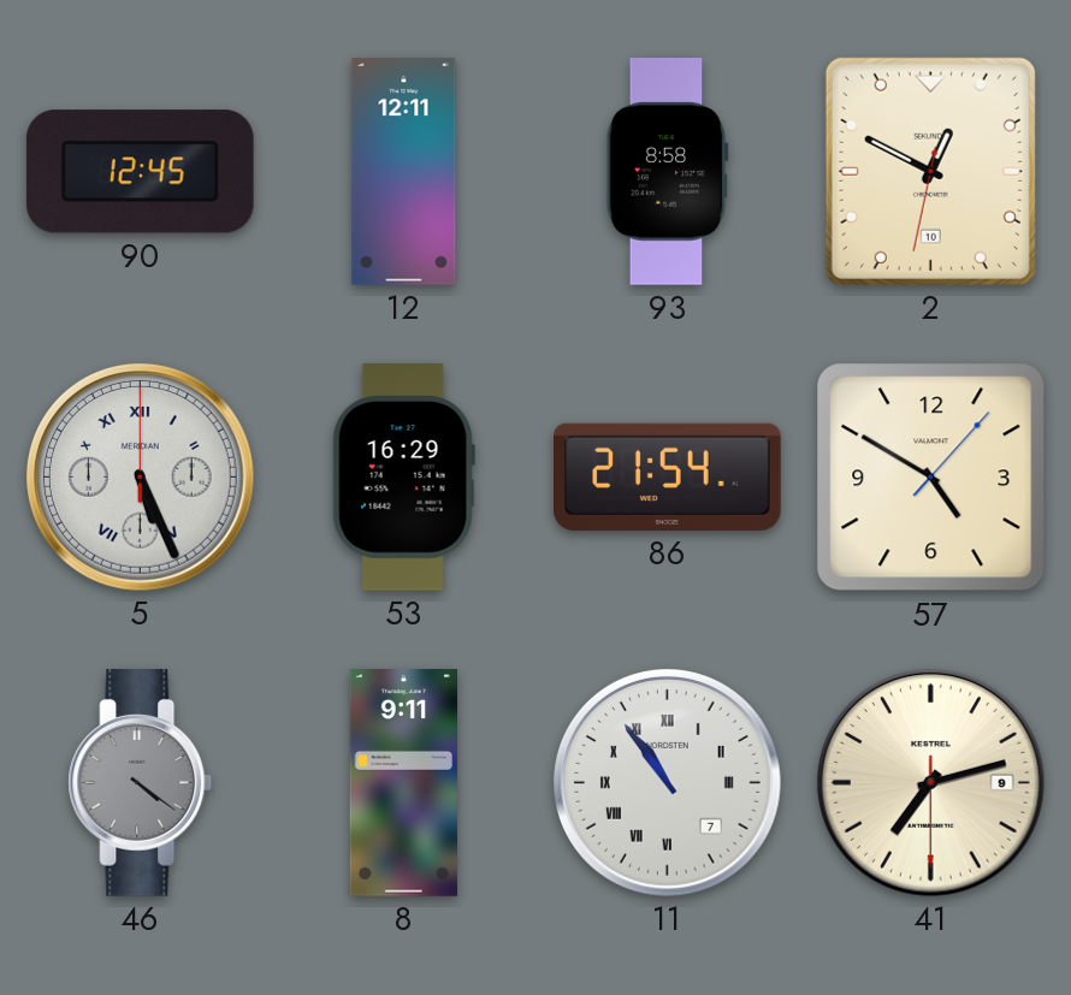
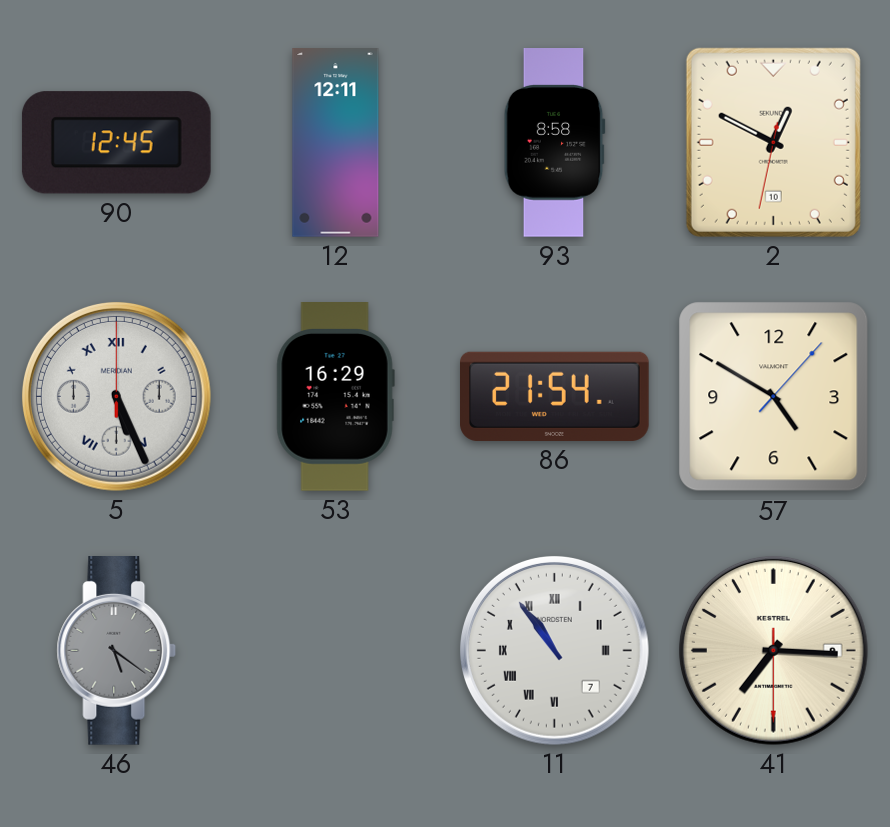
46: 4:21 -> 5:21
8: 9:11 -> none
41: 7:12 -> 7:15
